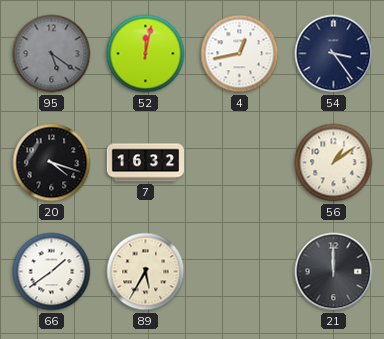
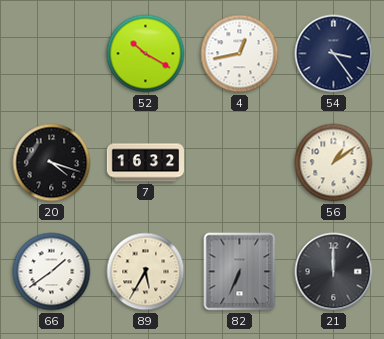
95: 5:21 -> none
52: 12:02 -> 10:20
82: none -> 6:34
